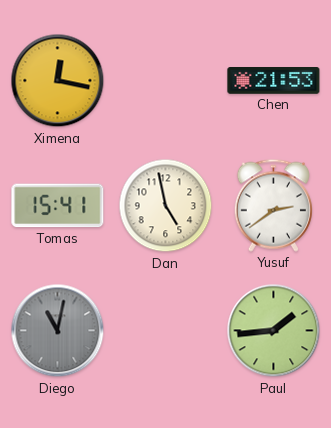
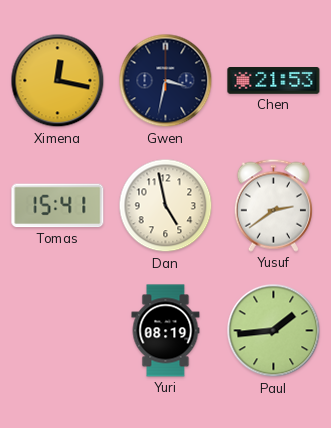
Gwen: none -> 3:32
Diego: 11:02 -> none
Yuri: none -> 08:19
